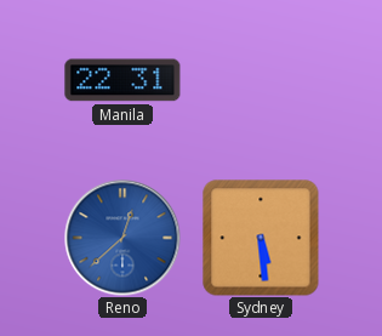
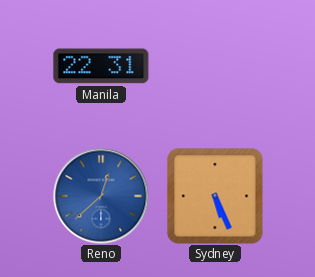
Sydney: 5:29 -> 5:26
